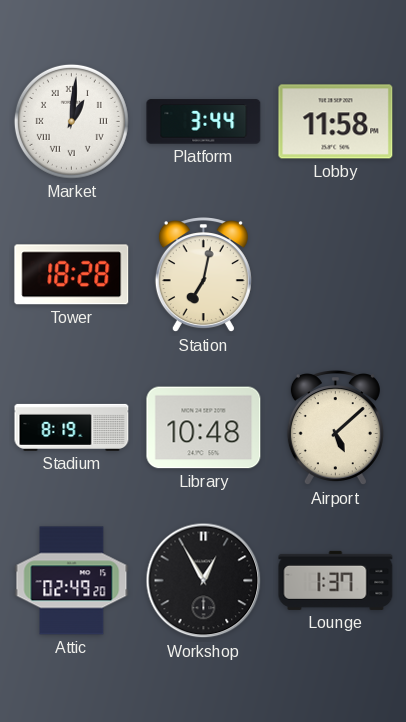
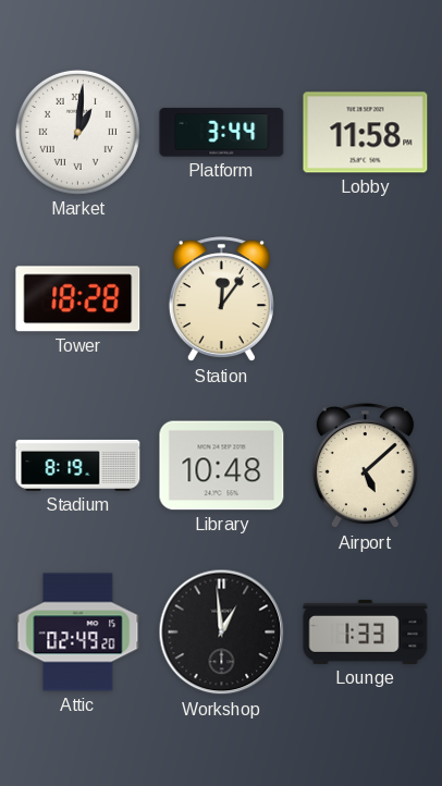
Station: 7:02 -> 12:06
Workshop: 12:55 -> 12:59
Lounge: 1:37 -> 1:33
